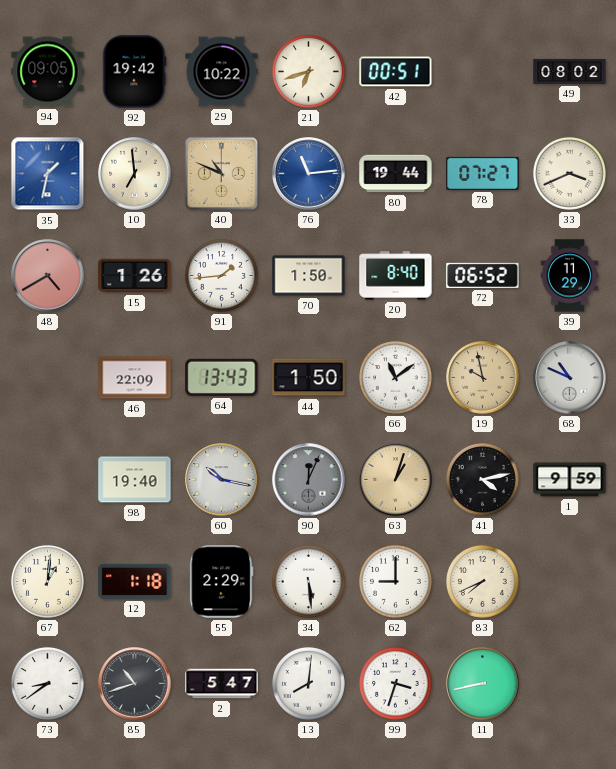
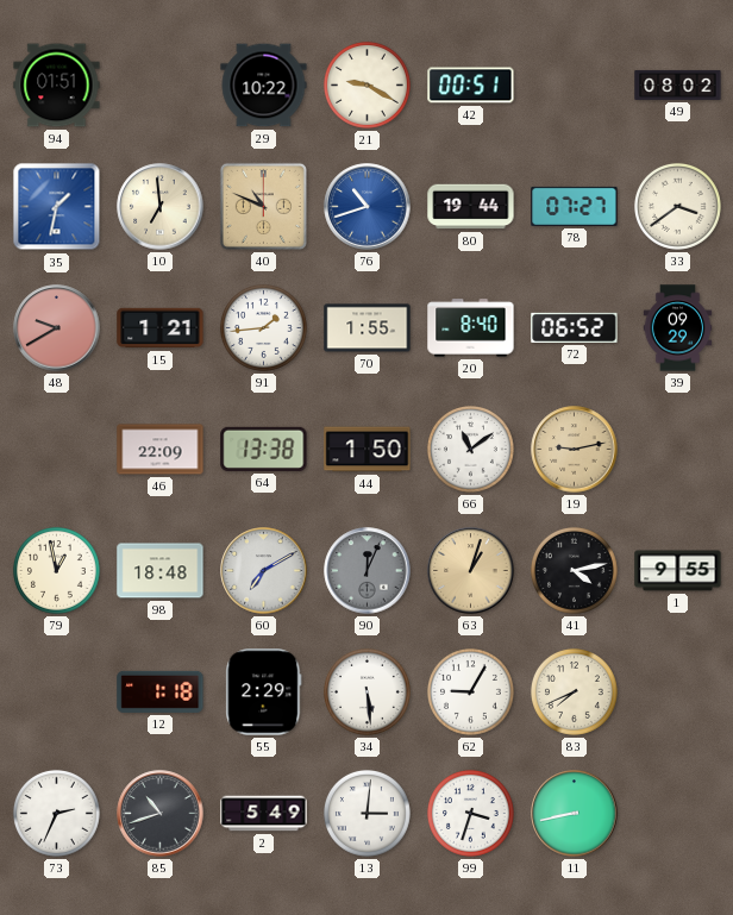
94: 09:05 -> 01:51
92: 19:42 -> none
21: 6:42 -> 9:20
76: 11:14 -> 10:42
33: 3:41 -> 3:39
48: 4:40 -> 9:40
15: 1:26 -> 1:21
70: 1:50 -> 1:55
39: 11:29 -> 09:29
64: 13:43 -> 13:38
19: 9:58 -> 9:13
68: 10:49 -> none
79: none -> 12:58
98: 19:40 -> 18:48
60: 10:17 -> 7:10
1: 9:59 -> 9:55
67: 1:01 -> none
62: 9:00 -> 9:05
73: 8:39 -> 2:34
2: 5:47 -> 5:49
13: 8:01 -> 3:01
